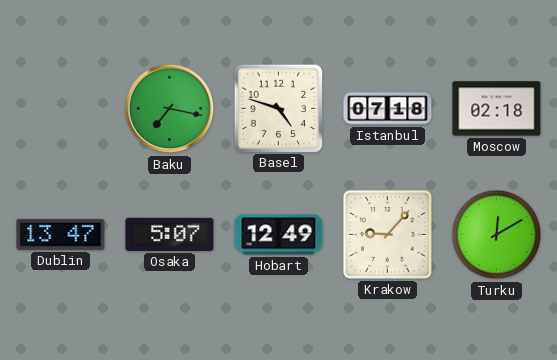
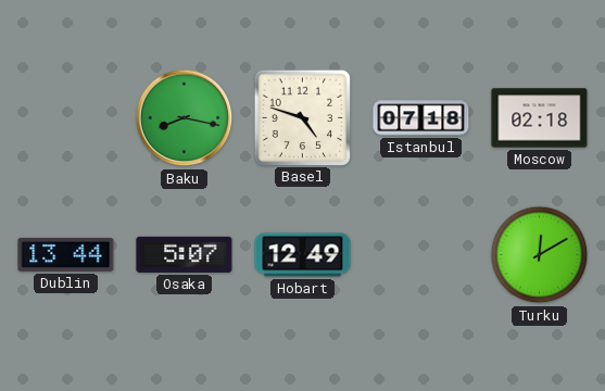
Baku: 7:17 -> 8:17
Dublin: 13:47 -> 13:44
Krakow: 9:07 -> none
